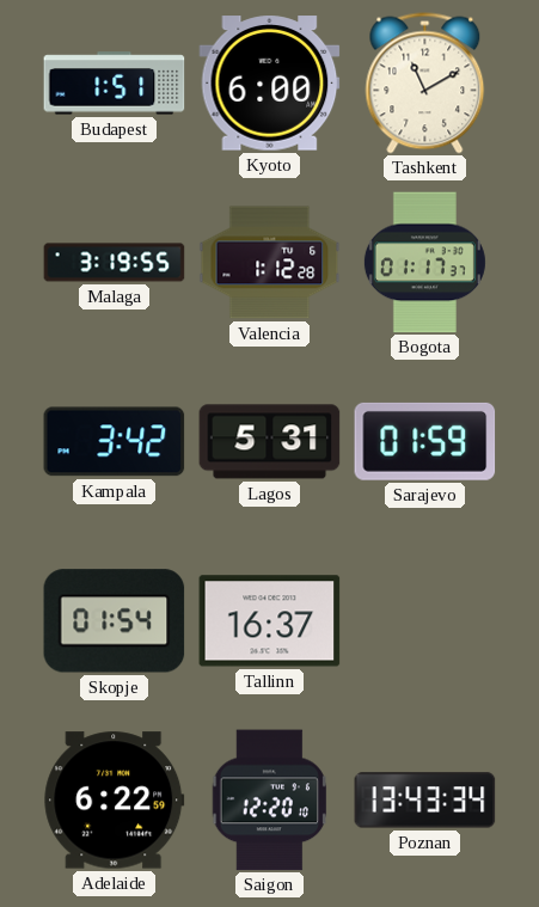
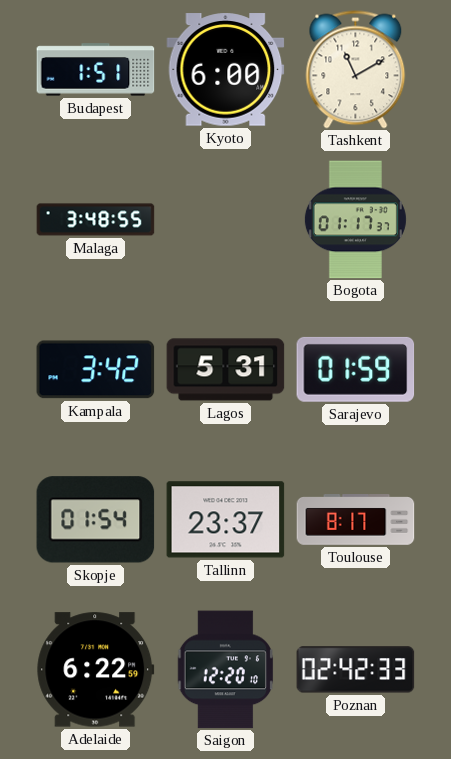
Malaga: 3:19 -> 3:48
Valencia: 1:12 -> none
Tallinn: 16:37 -> 23:37
Toulouse: none -> 8:17
Poznan: 13:43 -> 02:42
